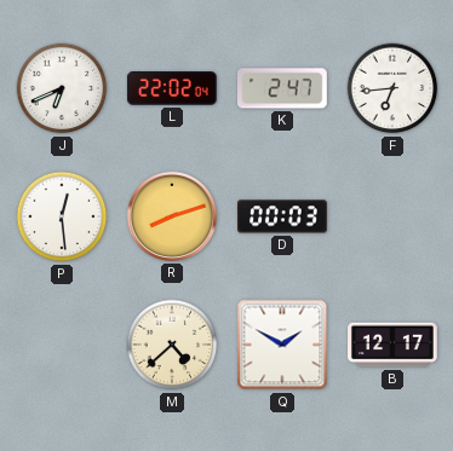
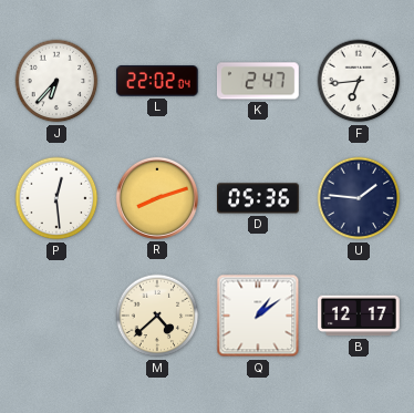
J: 6:41 -> 6:37
D: 00:03 -> 05:36
U: none -> 1:46
Q: 1:50 -> 1:09
